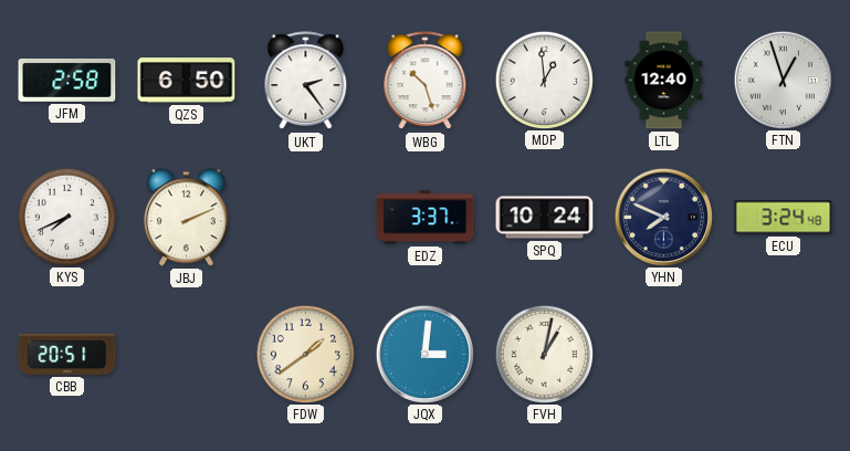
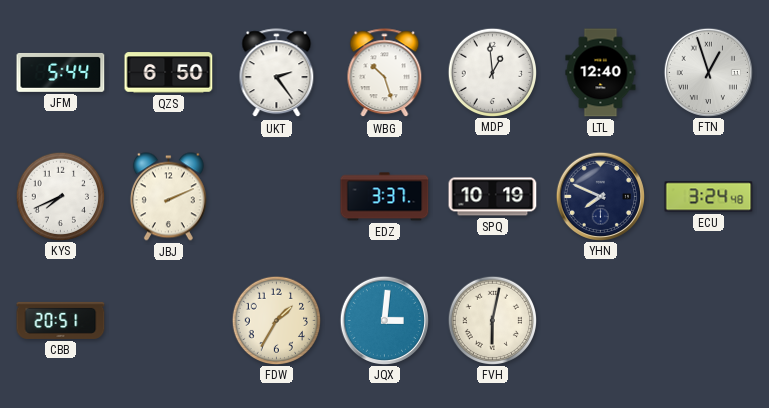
JFM: 2:58 -> 5:44
SPQ: 10:24 -> 10:19
FDW: 1:39 -> 1:35
FVH: 1:02 -> 6:02
